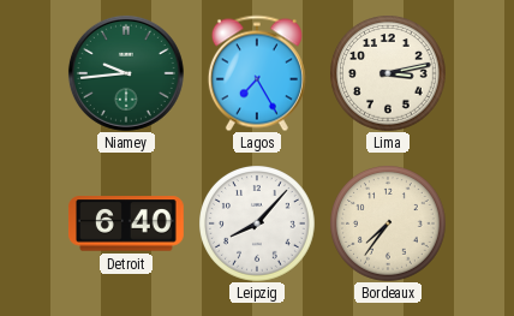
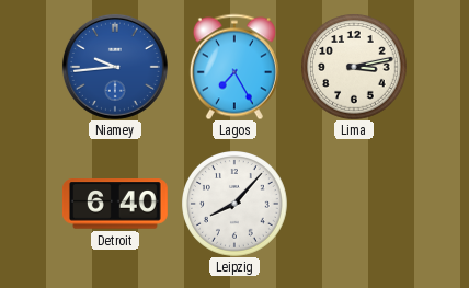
Niamey dial: green -> blue
Bordeaux: 7:36 -> none
